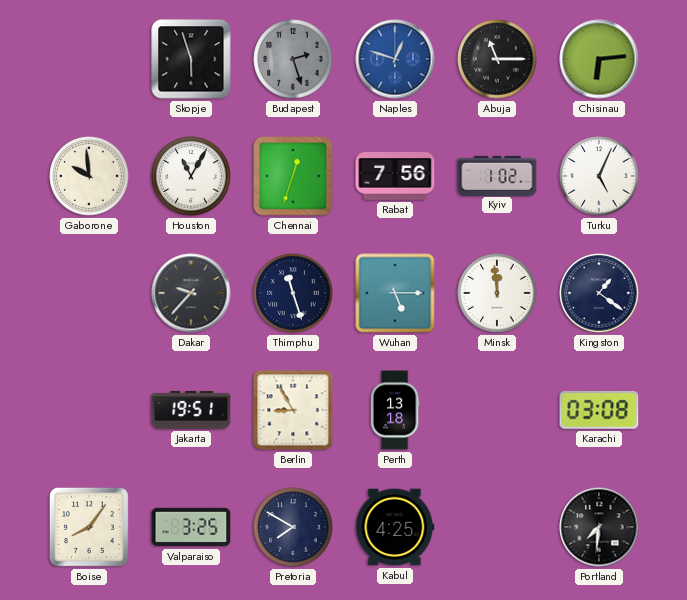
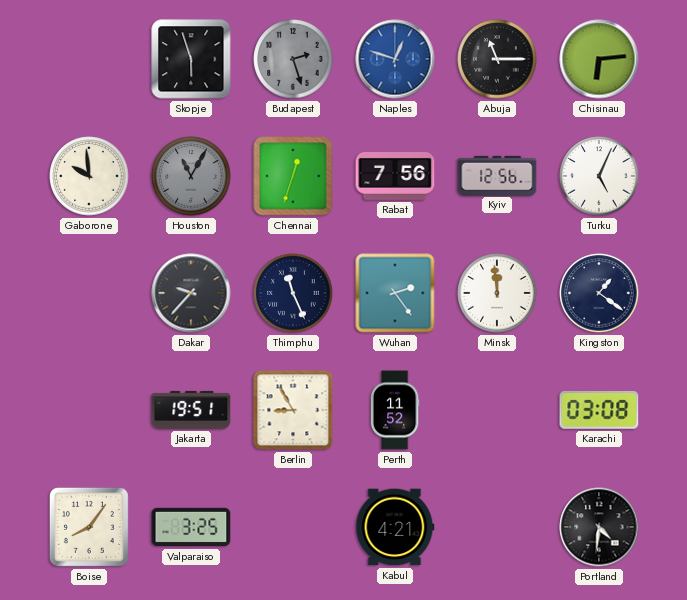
Houston dial: white -> grey
Kyiv: 1:02 -> 12:56
Thimphu: 11:27 -> 11:26
Wuhan: 5:15 -> 2:24
Perth: 13:18 -> 11:52
Pretoria: 7:50 -> none
Kabul: 4:25 -> 4:21
Portland: 7:31 -> 4:31
